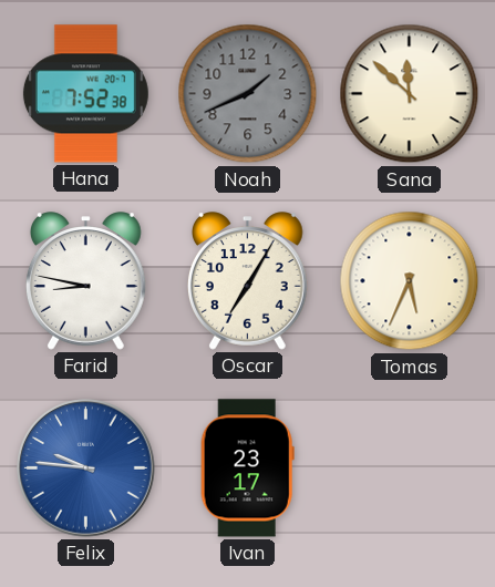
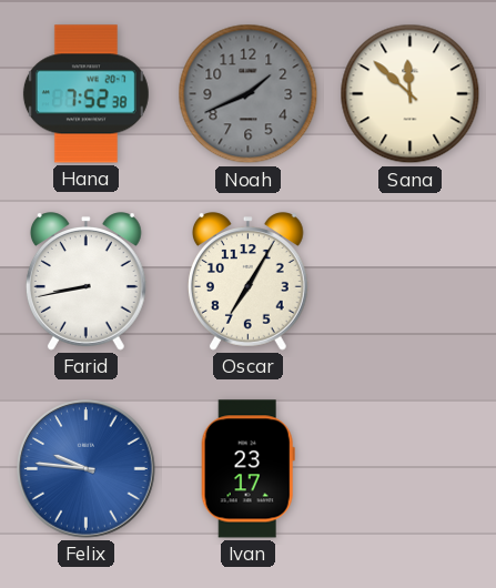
Farid: 8:47 -> 8:43
Tomas: 5:34 -> none
